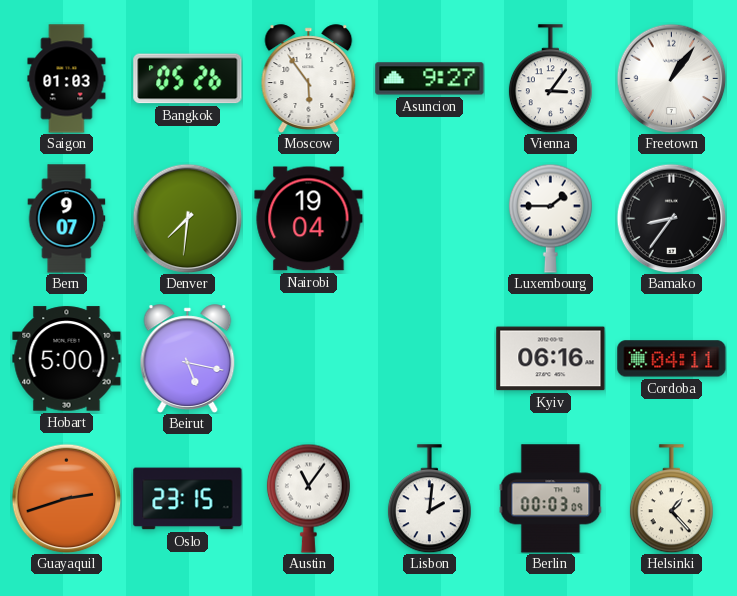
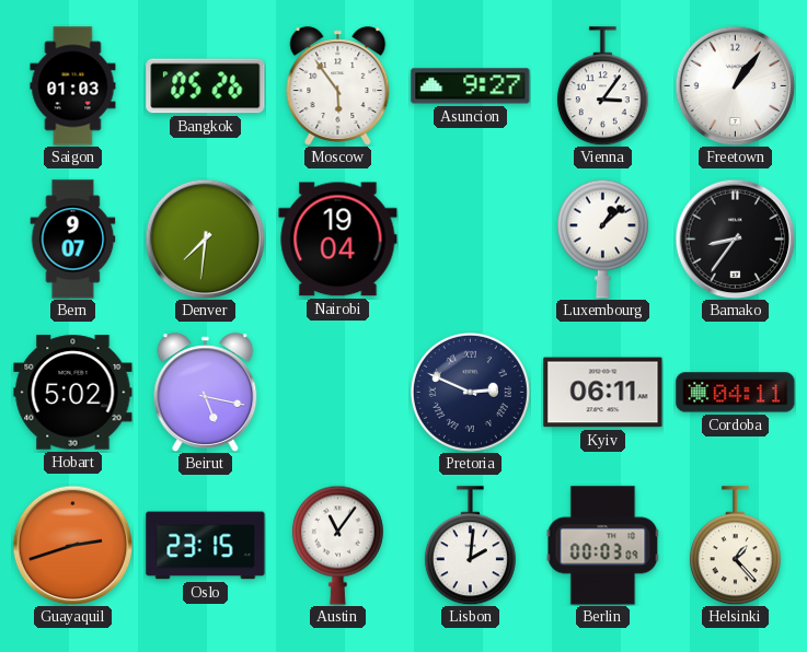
Luxembourg: 1:45 -> 1:08
Hobart: 5:00 -> 5:02
Pretoria: none -> 2:49
Kyiv: 06:16 -> 06:11
